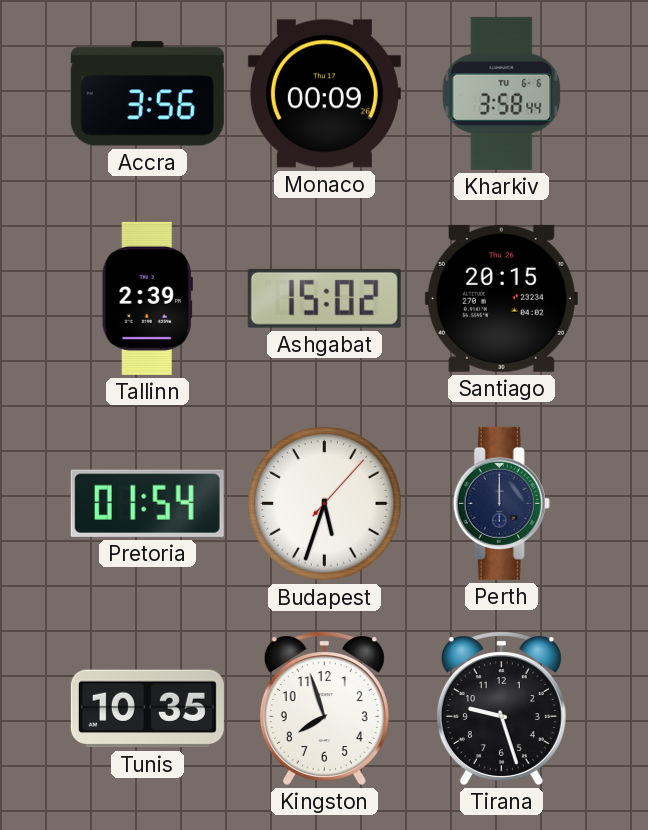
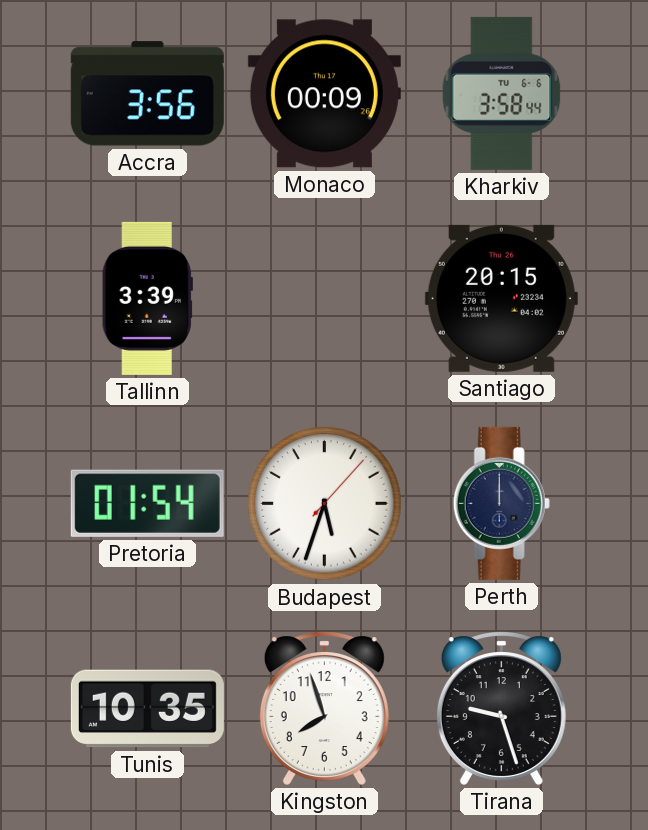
Tallinn: 2:39 -> 3:39
Ashgabat: 15:02 -> none
